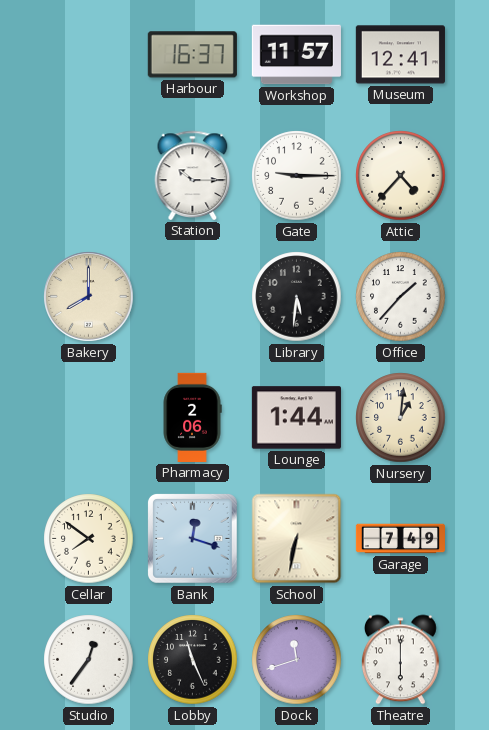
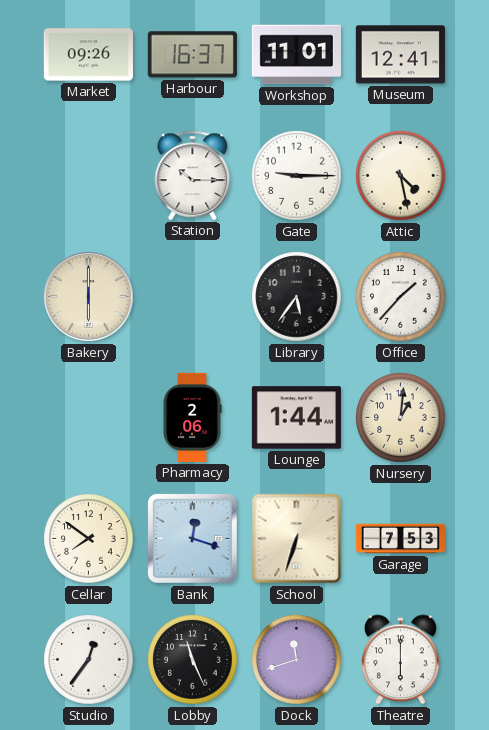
Market: none -> 09:26
Workshop: 11:57 -> 11:01
Attic: 4:37 -> 4:28
Bakery: 8:00 -> 6:00
Library: 5:31 -> 5:36
School: 6:32 -> 6:33
Garage: 7:49 -> 7:53
